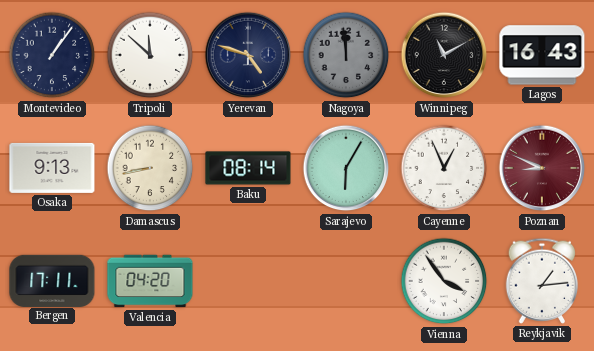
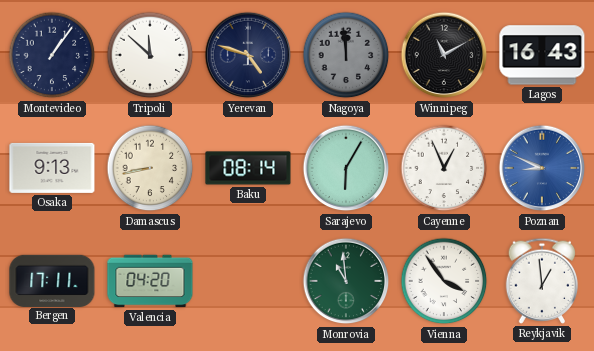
Poznan dial: burgundy -> blue
Monrovia: none -> 10:59
Reykjavik: 1:14 -> 12:59
